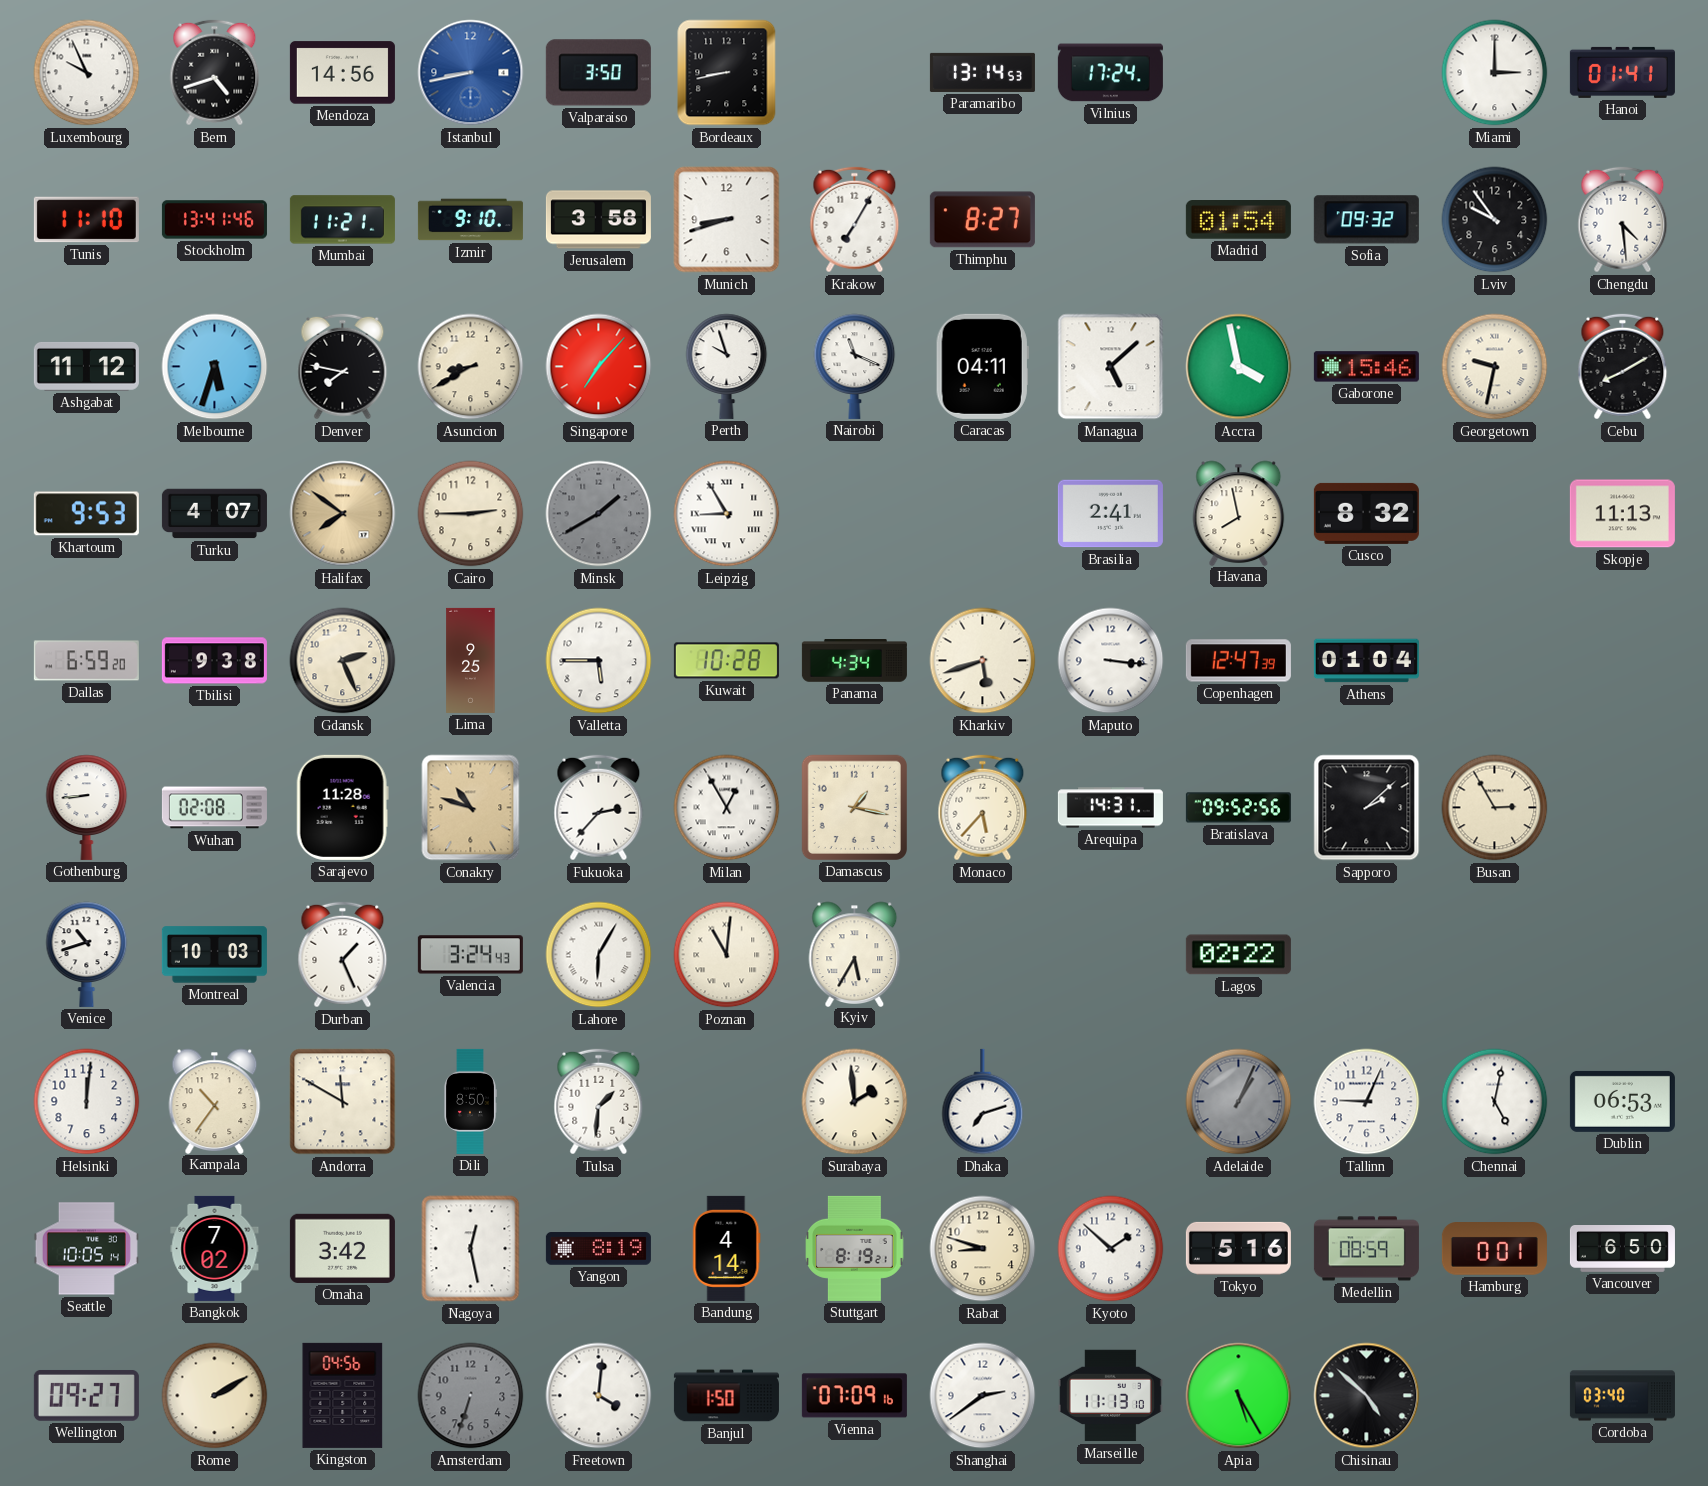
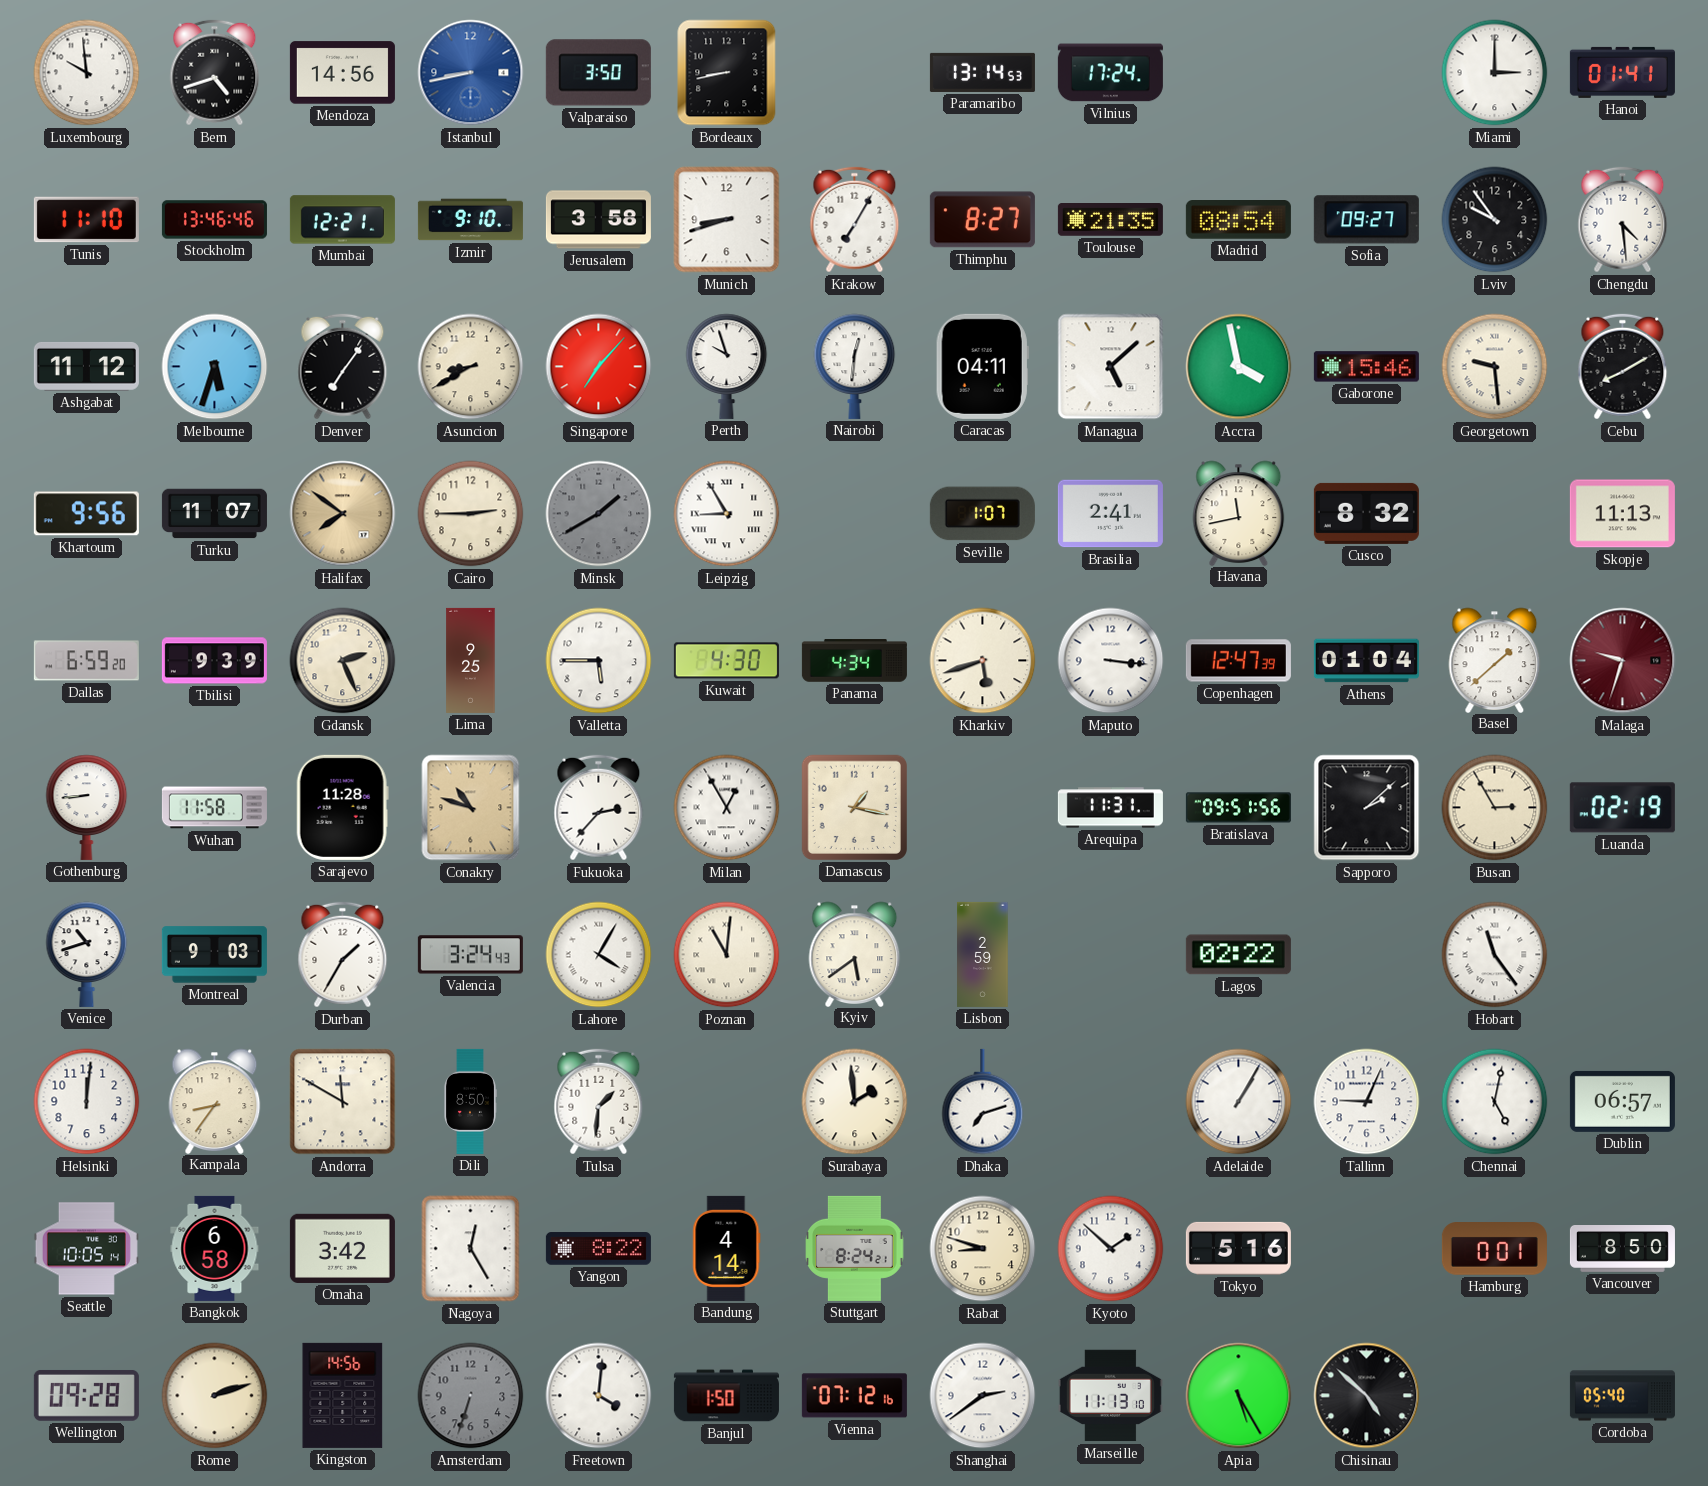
Luxembourg: 9:56 -> 9:59
Stockholm: 13:41 -> 13:46
Mumbai: 11:21 -> 12:21
Toulouse: none -> 21:35
Madrid: 01:54 -> 08:54
Sofia: 09:32 -> 09:27
Denver: 7:47 -> 7:06
Nairobi: 11:19 -> 12:31
Georgetown: 9:32 -> 9:29
Khartoum: 9:53 -> 9:56
Turku: 4:07 -> 11:07
Seville: none -> 1:07
Havana: 7:58 -> 11:43
Tbilisi: 9:38 -> 9:39
Kuwait: 10:28 -> 4:30
Basel: none -> 1:38
Malaga: none -> 9:33
Wuhan: 02:08 -> 11:58
Monaco: 5:37 -> none
Arequipa: 14:31 -> 11:31
Bratislava: 09:52 -> 09:51
Luanda: none -> 02:19
Montreal: 10:03 -> 9:03
Durban: 1:26 -> 1:35
Lahore: 6:05 -> 4:05
Kyiv: 5:35 -> 5:39
Lisbon: none -> 2:59
Hobart: none -> 11:24
Kampala: 10:36 -> 8:36
Adelaide: 1:04 -> 1:05
Adelaide dial: grey -> white
Dublin: 06:53 -> 06:57
Bangkok: 7:02 -> 6:58
Nagoya: 12:28 -> 12:25
Yangon: 8:19 -> 8:22
Stuttgart: 8:19 -> 8:24
Medellin: 08:59 -> none
Vancouver: 6:50 -> 8:50
Wellington: 09:27 -> 09:28
Rome: 2:10 -> 2:12
Kingston: 04:56 -> 14:56
Vienna: 07:09 -> 07:12
Cordoba: 03:40 -> 05:40
